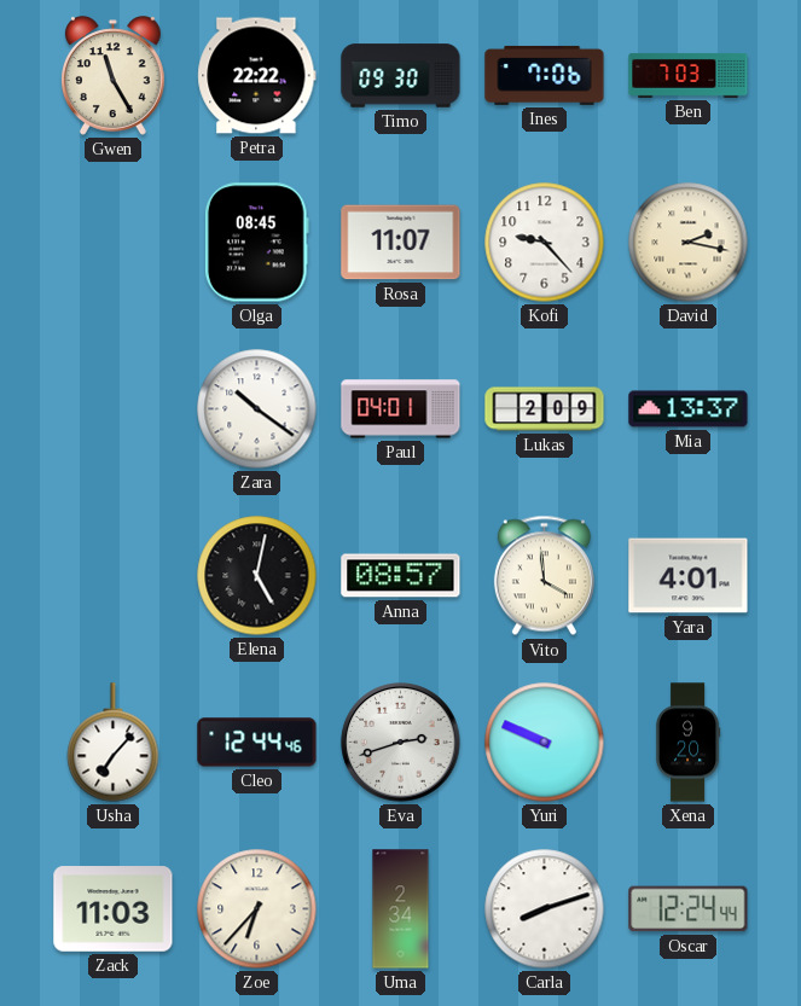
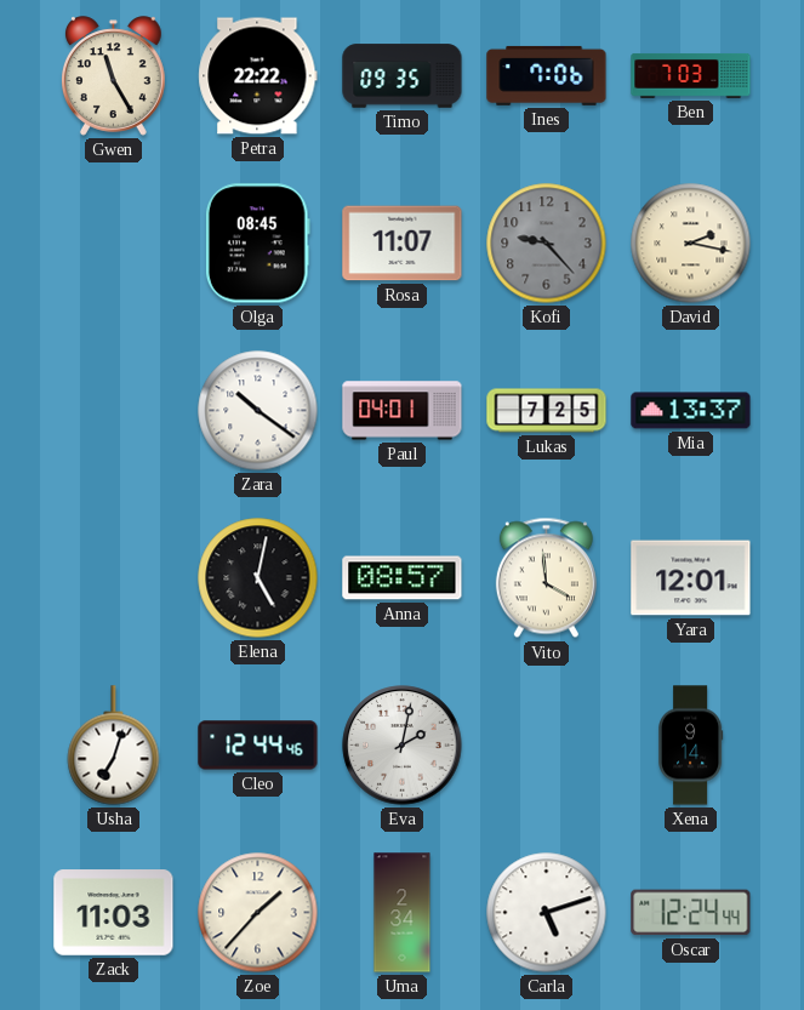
Timo: 09:30 -> 09:35
Kofi dial: white -> grey
Lukas: 2:09 -> 7:25
Yara: 4:01 -> 12:01
Usha: 7:07 -> 7:03
Eva: 2:42 -> 2:02
Yuri: 9:49 -> none
Xena: 9:20 -> 9:14
Zoe: 6:37 -> 1:37
Carla: 8:12 -> 5:12
